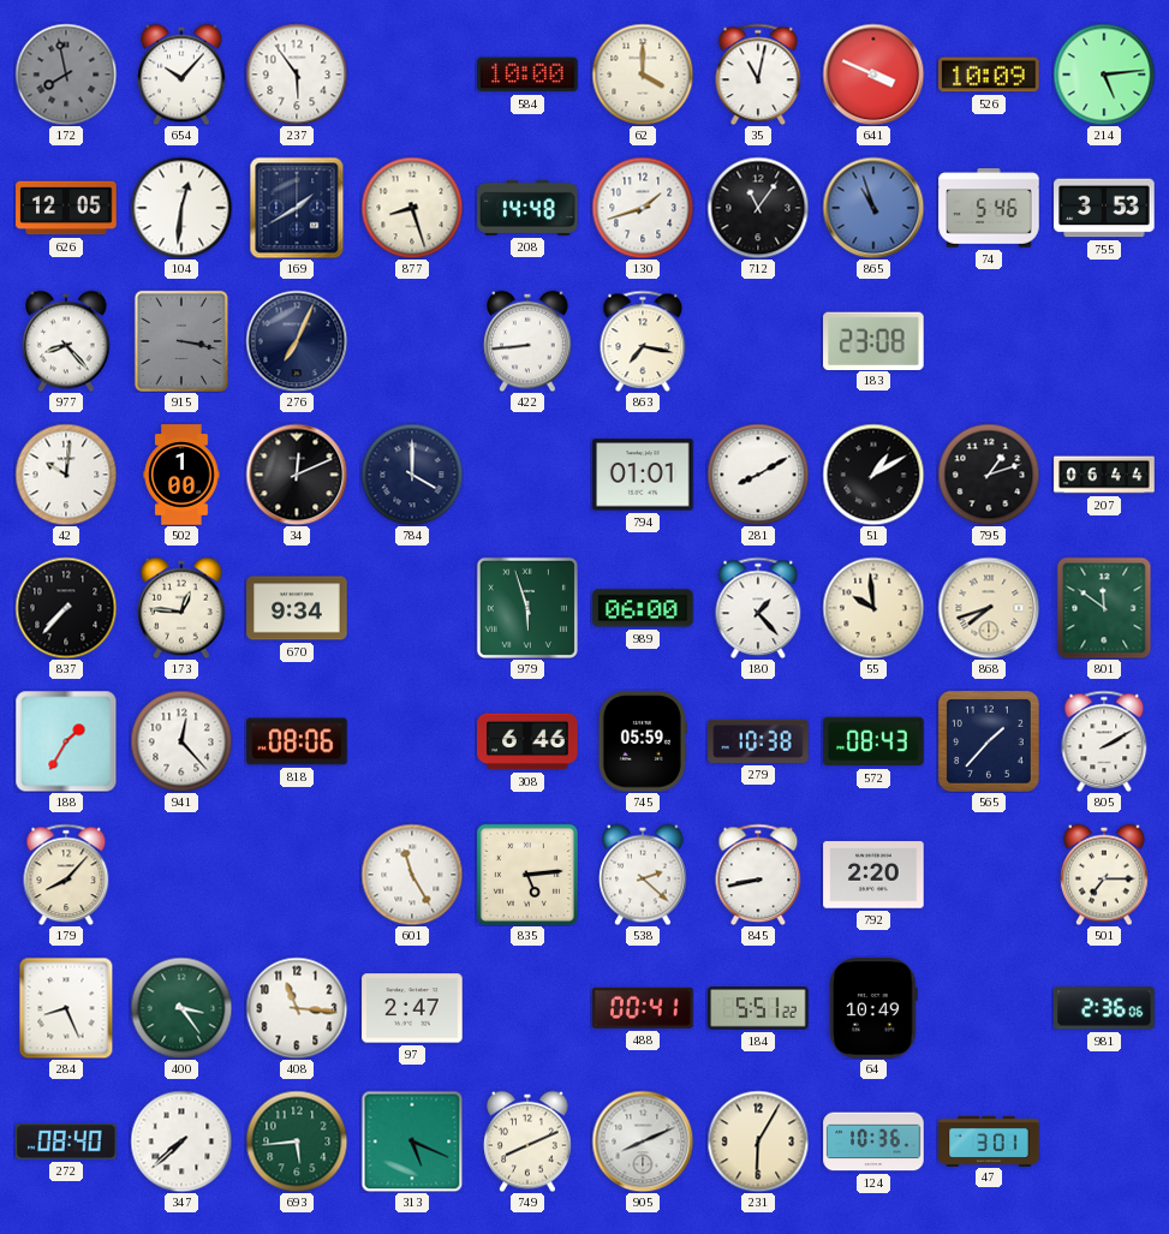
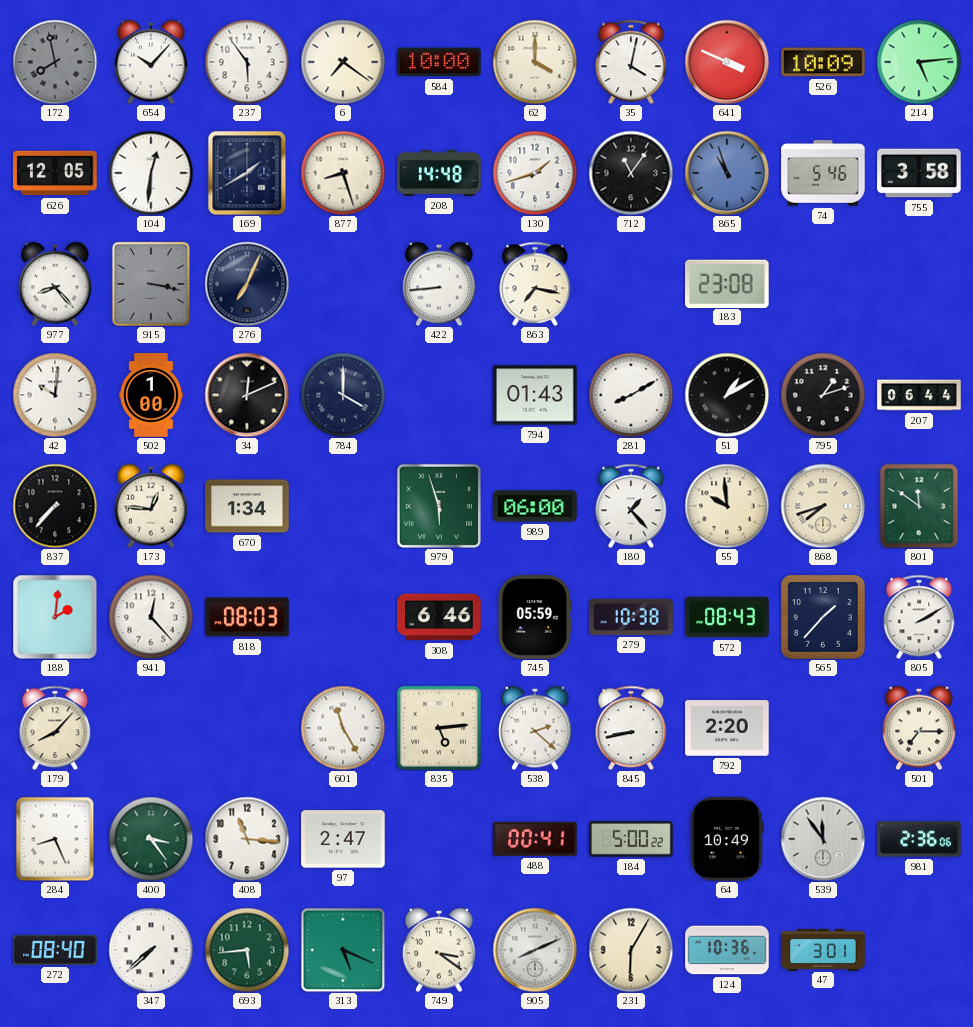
6: none -> 7:21
35: 11:02 -> 4:02
755: 3:53 -> 3:58
794: 01:01 -> 01:43
670: 9:34 -> 1:34
188: 1:35 -> 2:01
818: 08:06 -> 08:03
184: 5:51 -> 5:00
539: none -> 11:54
749: 8:11 -> 3:21
